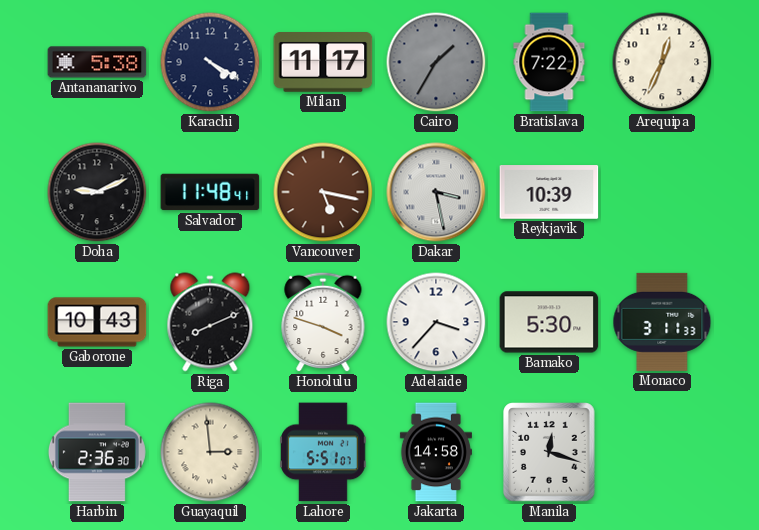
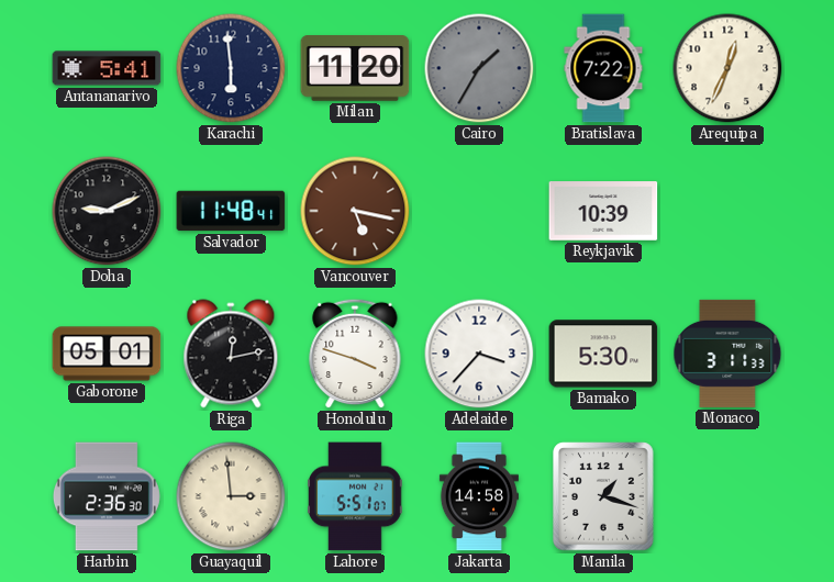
Antananarivo: 5:38 -> 5:41
Karachi: 4:20 -> 5:59
Milan: 11:17 -> 11:20
Dakar: 3:28 -> none
Gaborone: 10:43 -> 05:01
Riga: 8:11 -> 12:13
Manila: 12:18 -> 1:18
